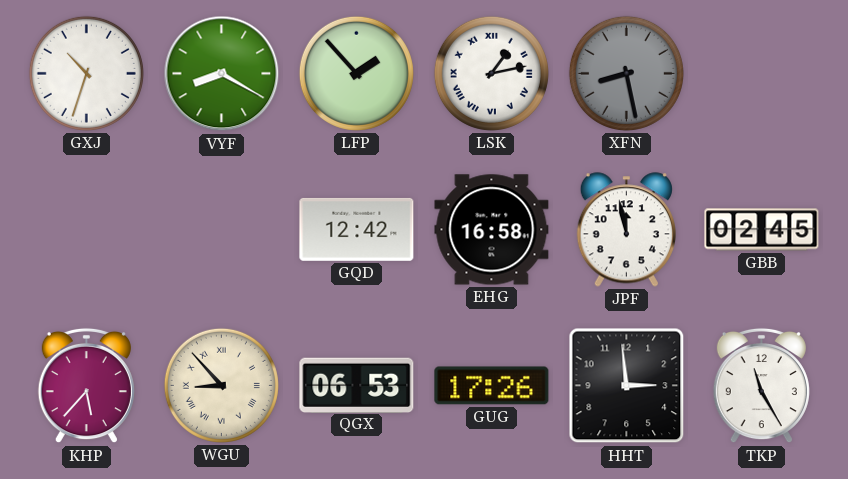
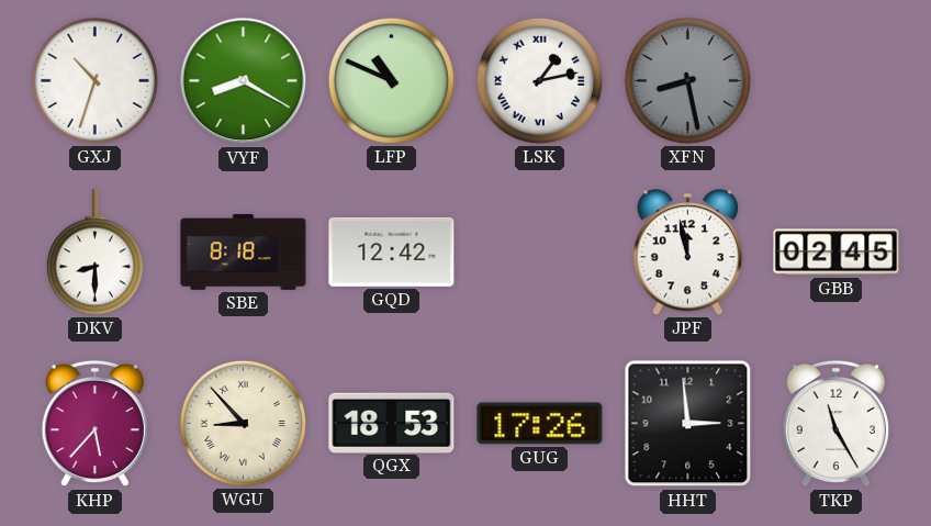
LFP: 1:53 -> 10:49
DKV: none -> 8:30
SBE: none -> 8:18
EHG: 16:58 -> none
QGX: 06:53 -> 18:53
